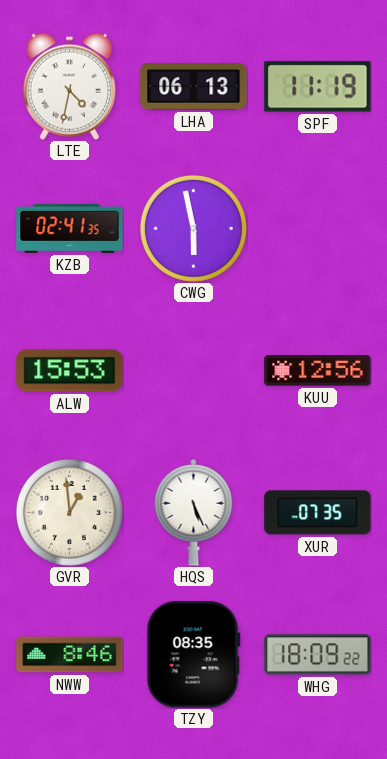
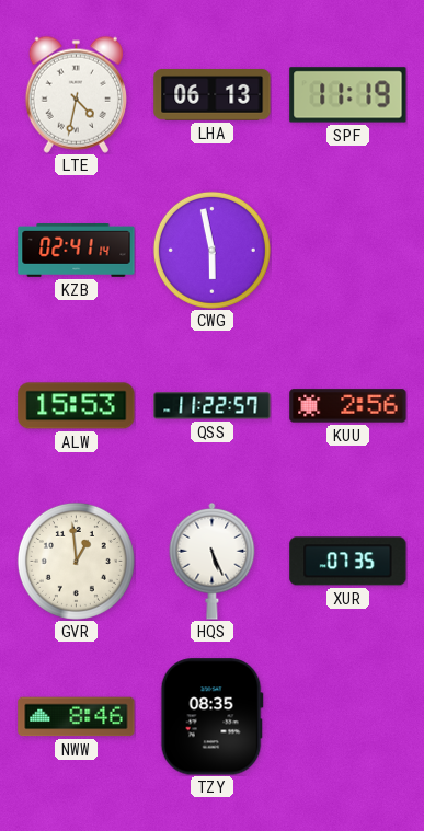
KZB: 02:41:35 -> 02:41:14
QSS: none -> 11:22
KUU: 12:56 -> 2:56
WHG: 18:09 -> none
